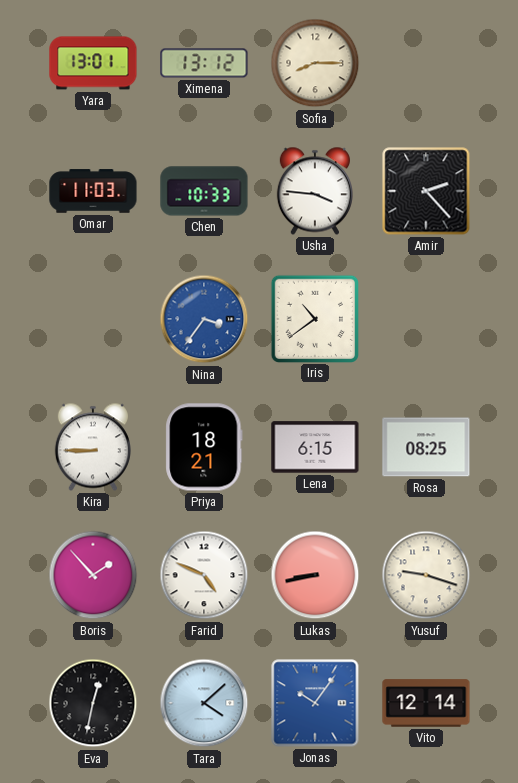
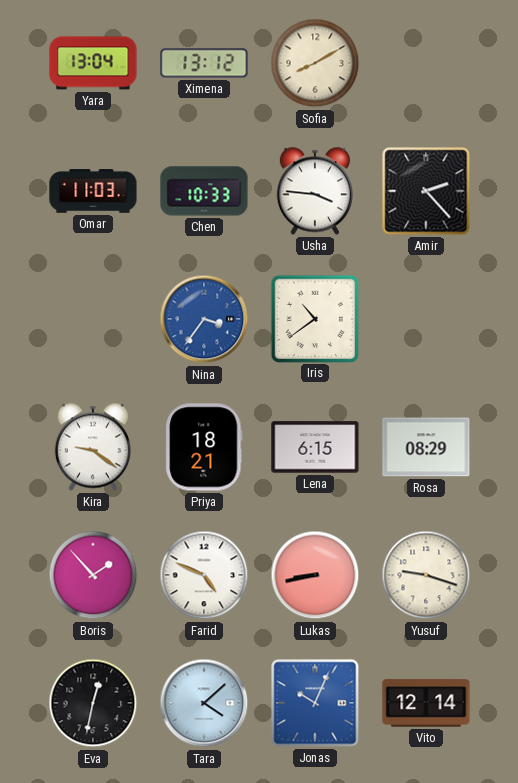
Yara: 13:01 -> 13:04
Sofia: 8:15 -> 8:10
Kira: 8:45 -> 9:21
Rosa: 08:25 -> 08:29
Jonas: 10:06 -> 10:04
